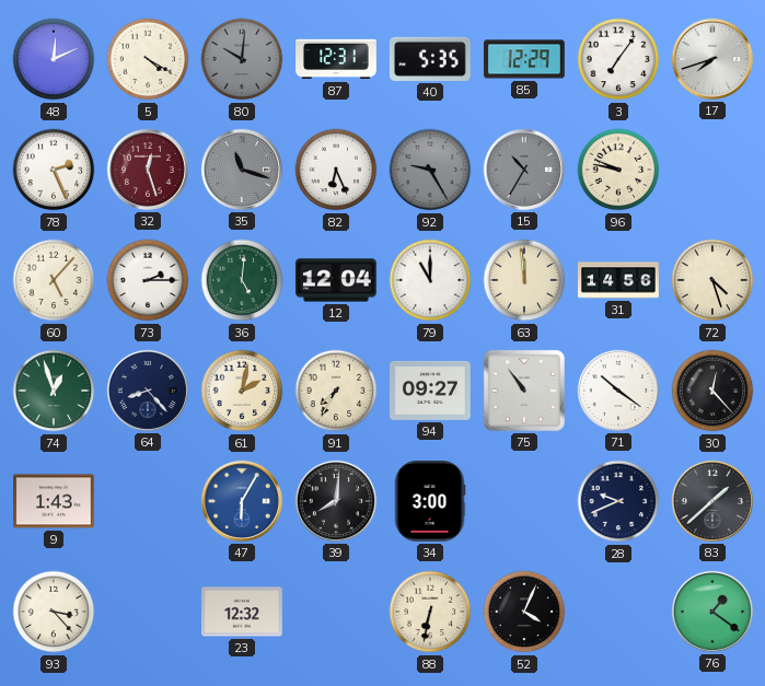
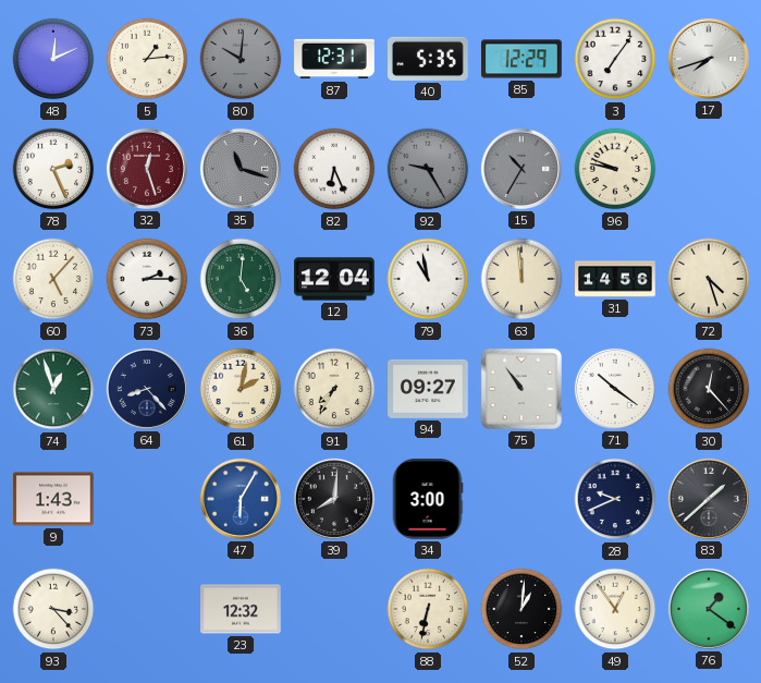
5: 4:20 -> 1:14
79: 11:00 -> 10:58
52: 4:04 -> 1:01
49: none -> 12:54
